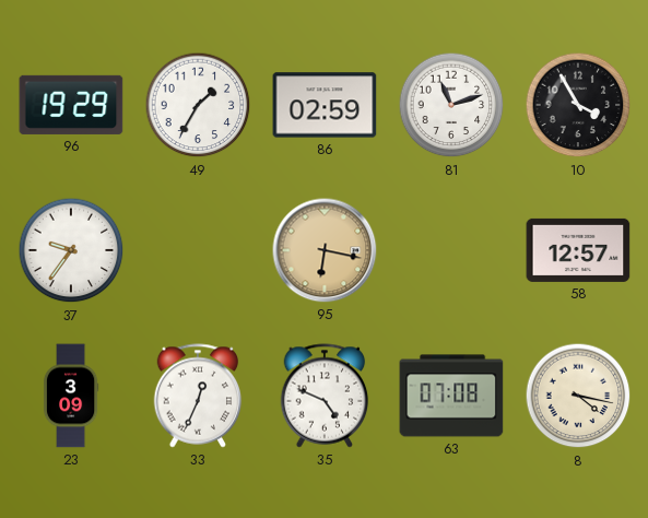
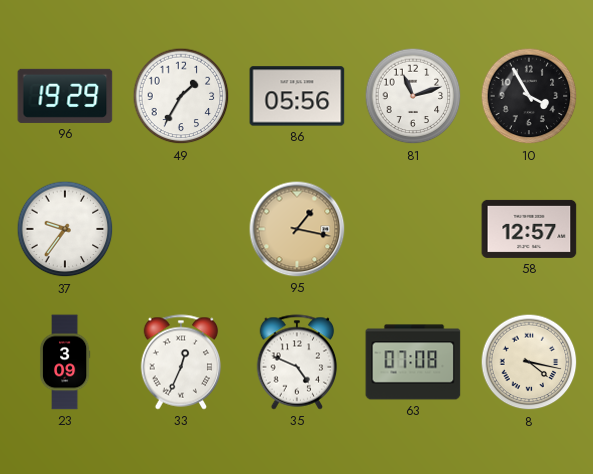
86: 02:59 -> 05:56
95: 6:17 -> 1:17
